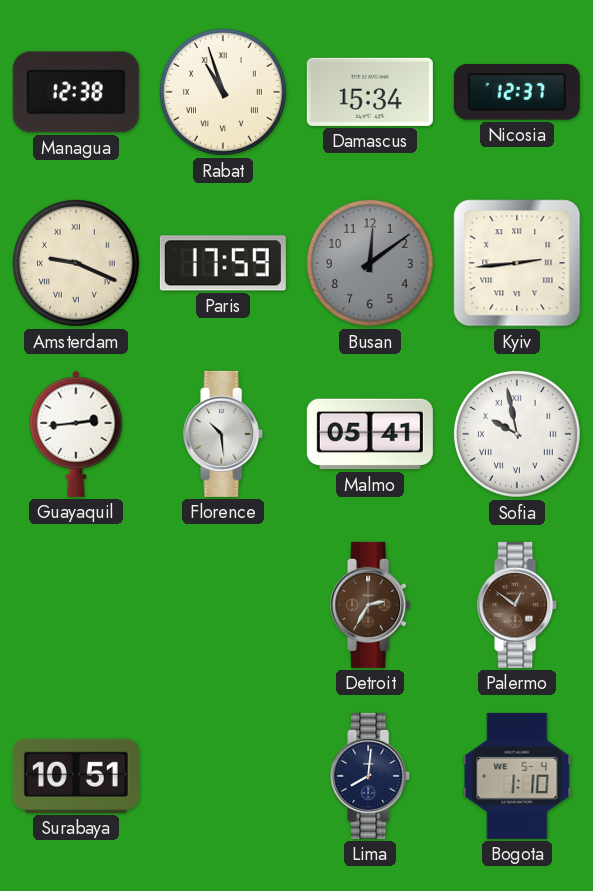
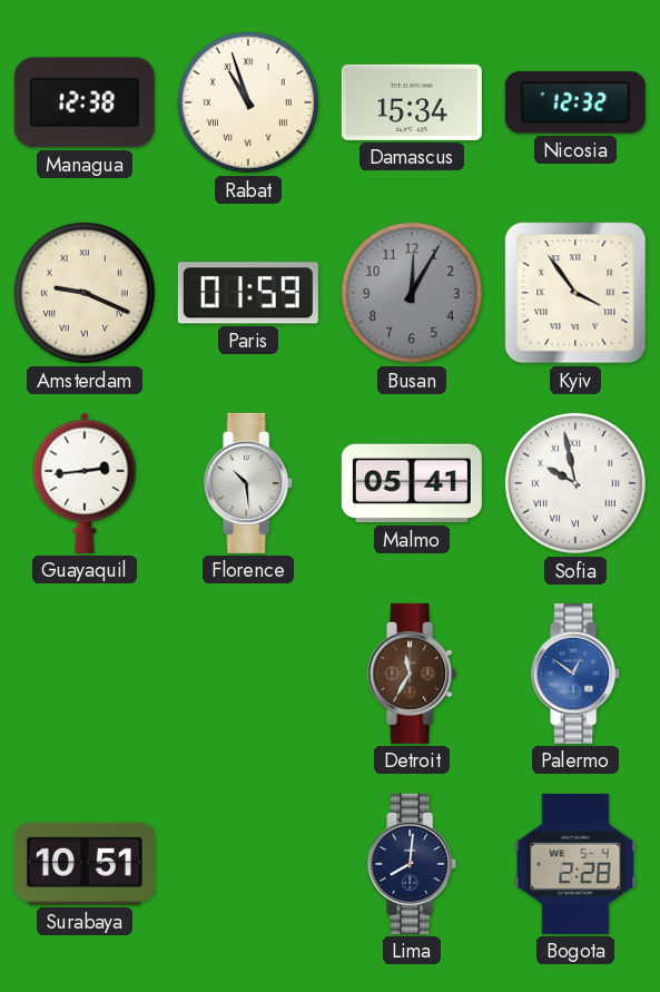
Nicosia: 12:37 -> 12:32
Paris: 17:59 -> 01:59
Busan: 12:09 -> 12:05
Kyiv: 2:44 -> 3:54
Detroit: 2:35 -> 11:35
Palermo dial: brown -> blue
Bogota: 1:10 -> 2:28
